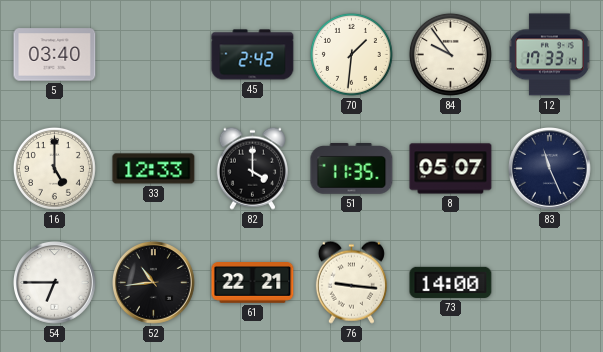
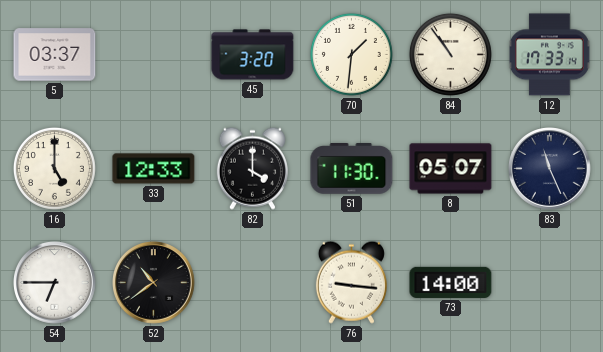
5: 03:40 -> 03:37
45: 2:42 -> 3:20
84: 9:54 -> 10:54
51: 11:35 -> 11:30
52: 10:44 -> 10:39
61: 22:21 -> none
